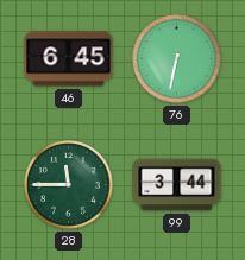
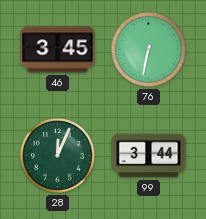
46: 6:45 -> 3:45
28: 11:45 -> 12:04
